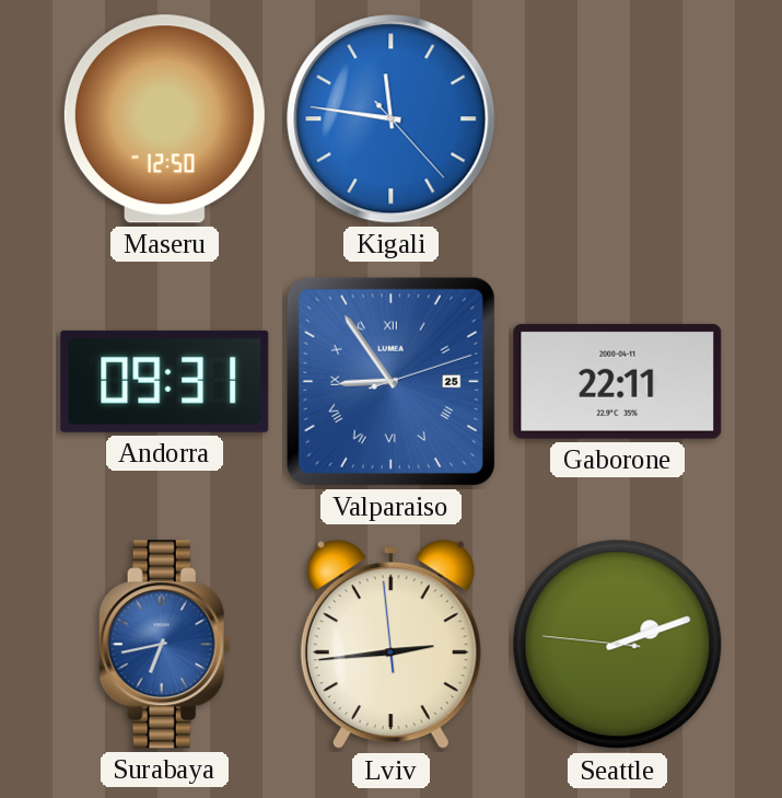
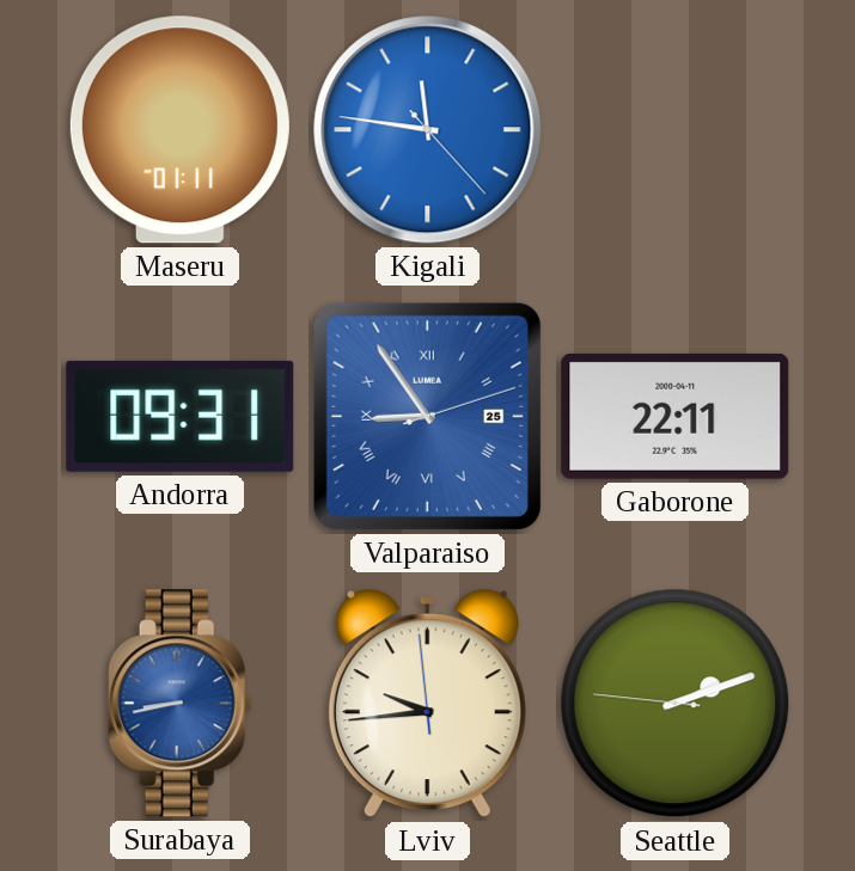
Maseru: 12:50 -> 01:11
Surabaya: 6:43 -> 8:43
Lviv: 2:43 -> 9:43
